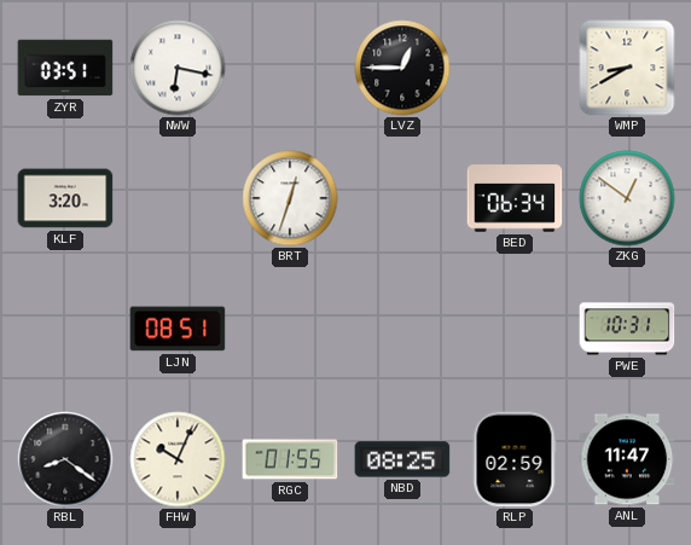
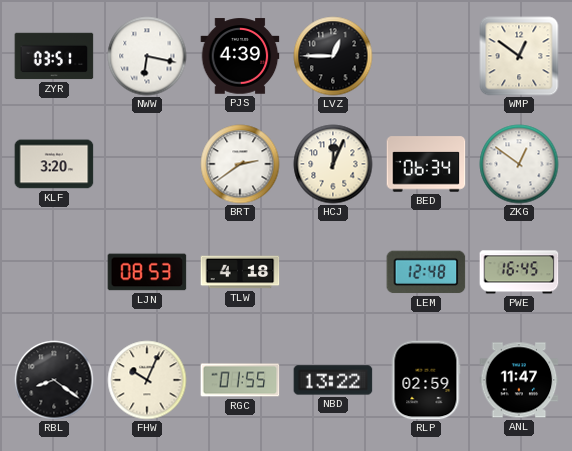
PJS: none -> 4:39
WMP: 8:40 -> 12:51
BRT: 12:33 -> 2:39
HCJ: none -> 12:04
LJN: 08:51 -> 08:53
TLW: none -> 4:18
LEM: none -> 12:48
PWE: 10:31 -> 16:45
NBD: 08:25 -> 13:22
